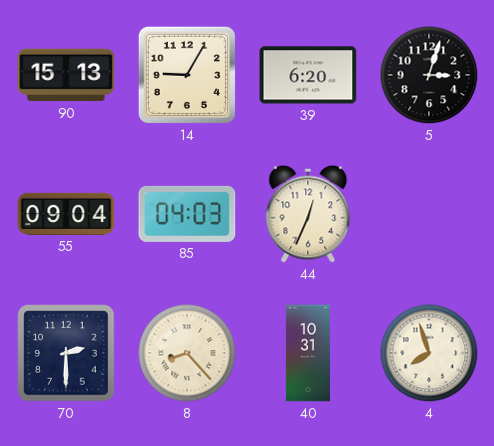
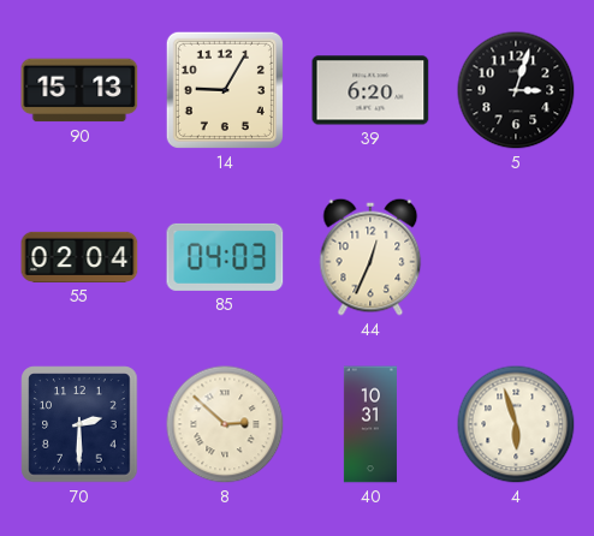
55: 09:04 -> 02:04
8: 8:23 -> 2:52
4: 7:57 -> 5:57
